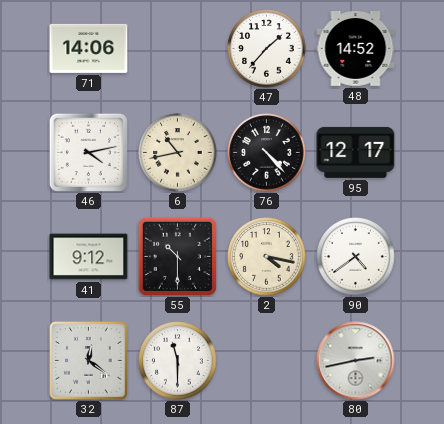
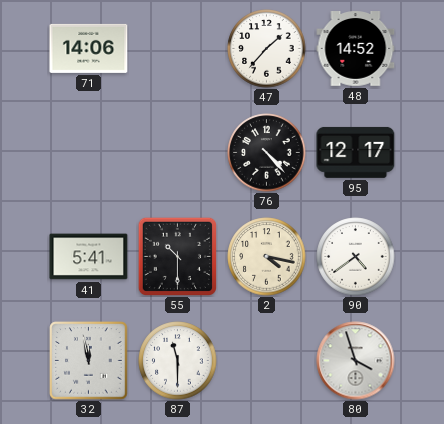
46: 4:13 -> none
6: 10:43 -> none
41: 9:12 -> 5:41
32: 12:21 -> 11:58
80: 2:43 -> 3:57
